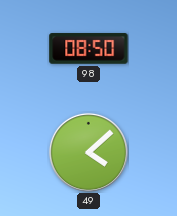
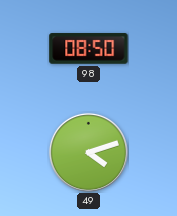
49: 4:08 -> 4:12
